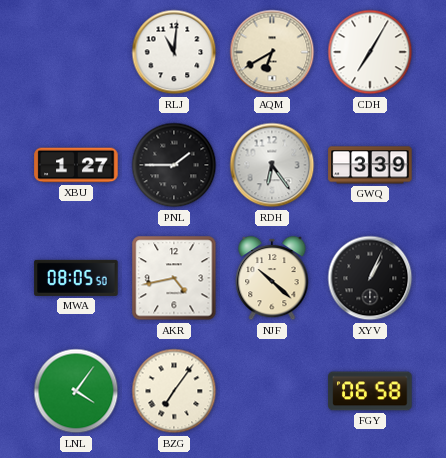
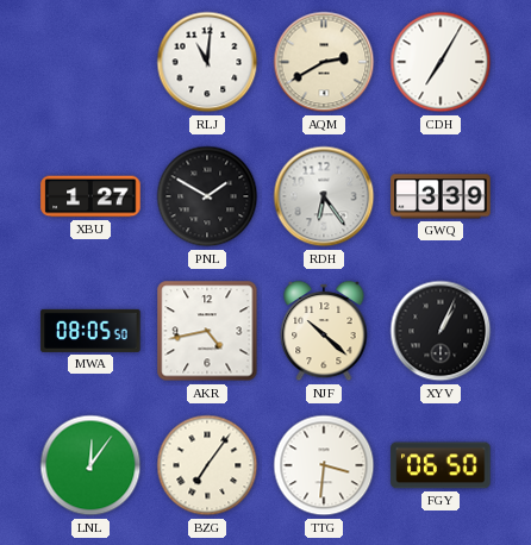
AQM: 6:40 -> 2:40
PNL: 1:45 -> 1:50
LNL: 4:06 -> 12:06
TTG: none -> 3:31
FGY: 06:58 -> 06:50
